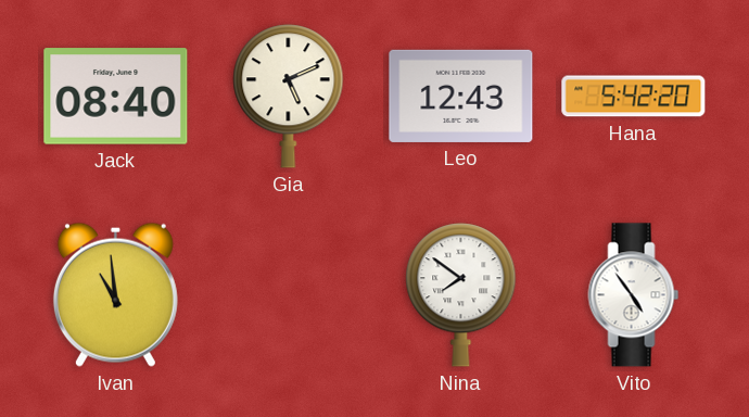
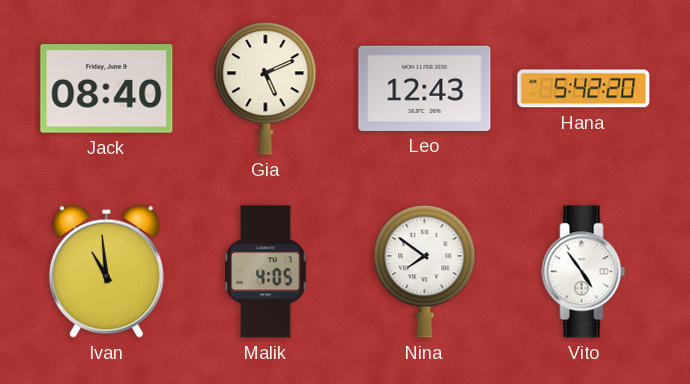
Malik: none -> 4:05
